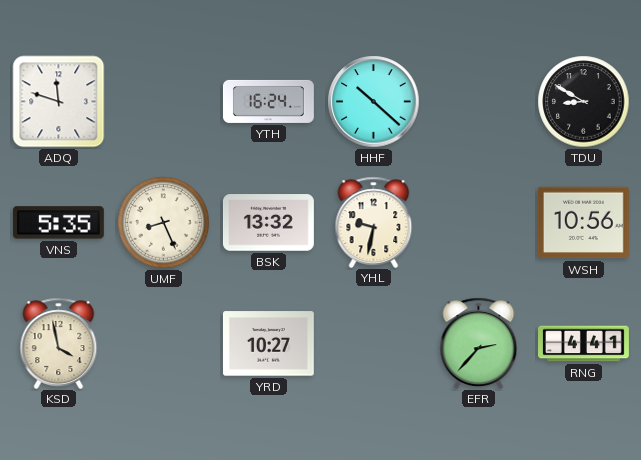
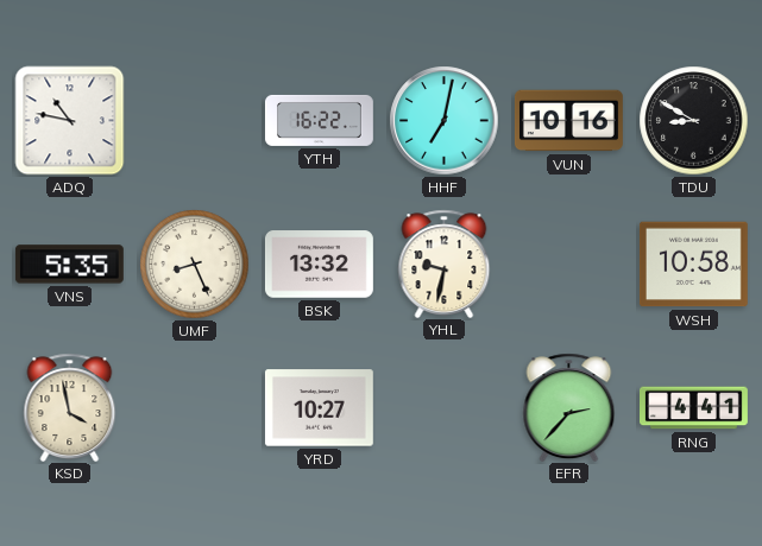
ADQ: 11:48 -> 10:47
YTH: 16:24 -> 16:22
HHF: 10:22 -> 7:02
VUN: none -> 10:16
WSH: 10:56 -> 10:58
